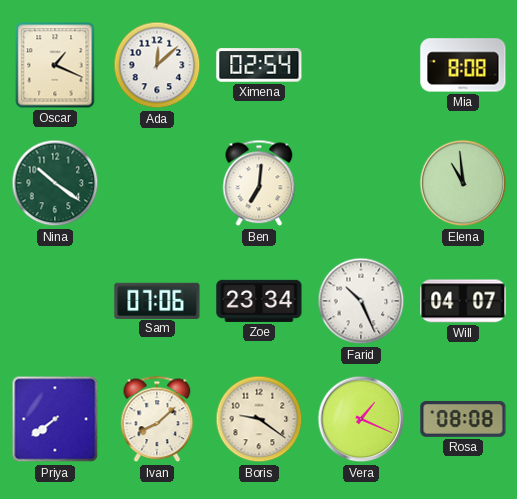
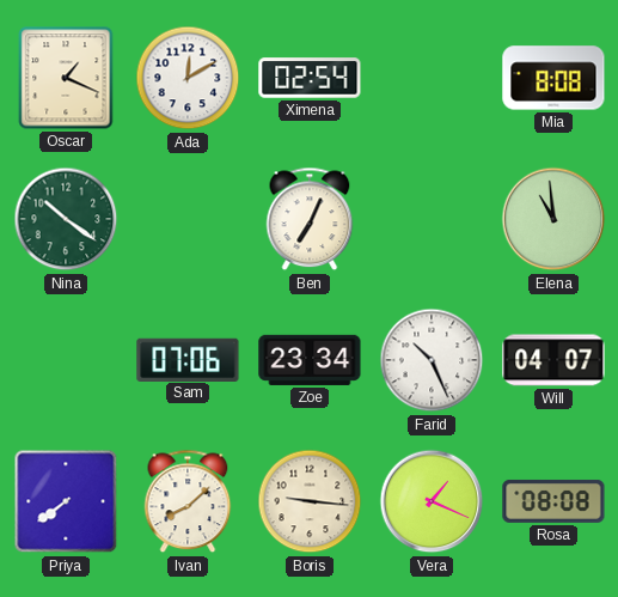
Ada: 12:08 -> 12:10
Ben: 7:01 -> 7:04
Boris: 9:21 -> 9:16
